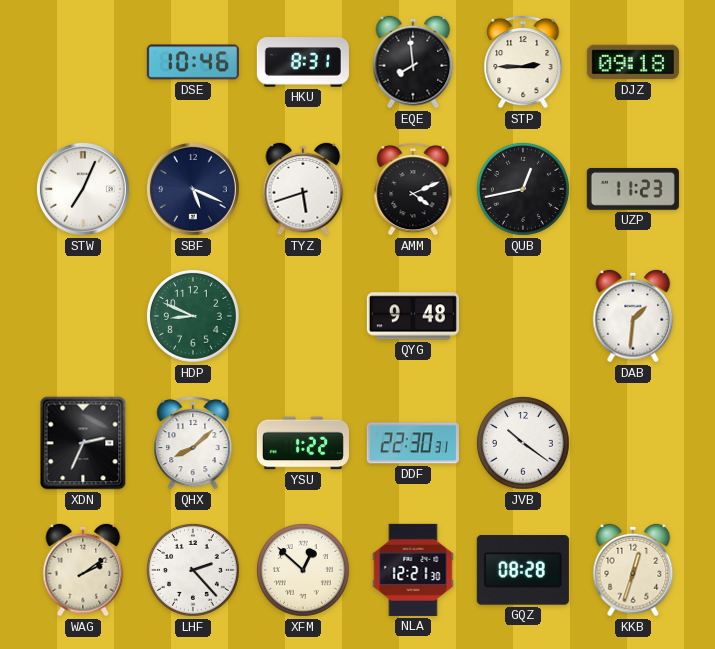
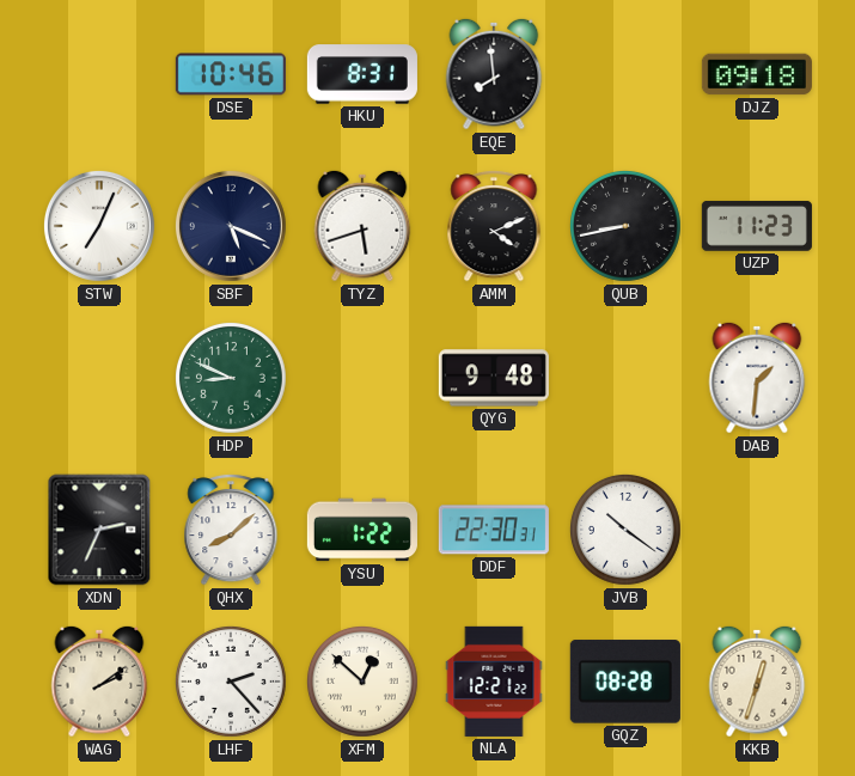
STP: 2:45 -> none
QUB: 12:43 -> 8:43
NLA: 12:21:30 -> 12:21:22
